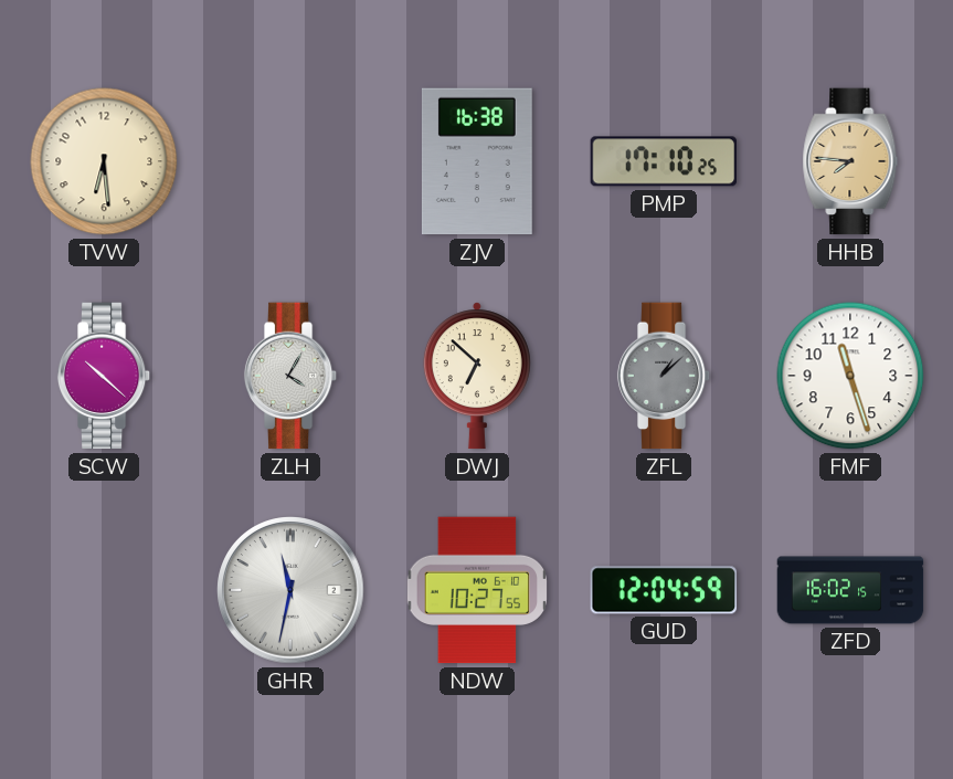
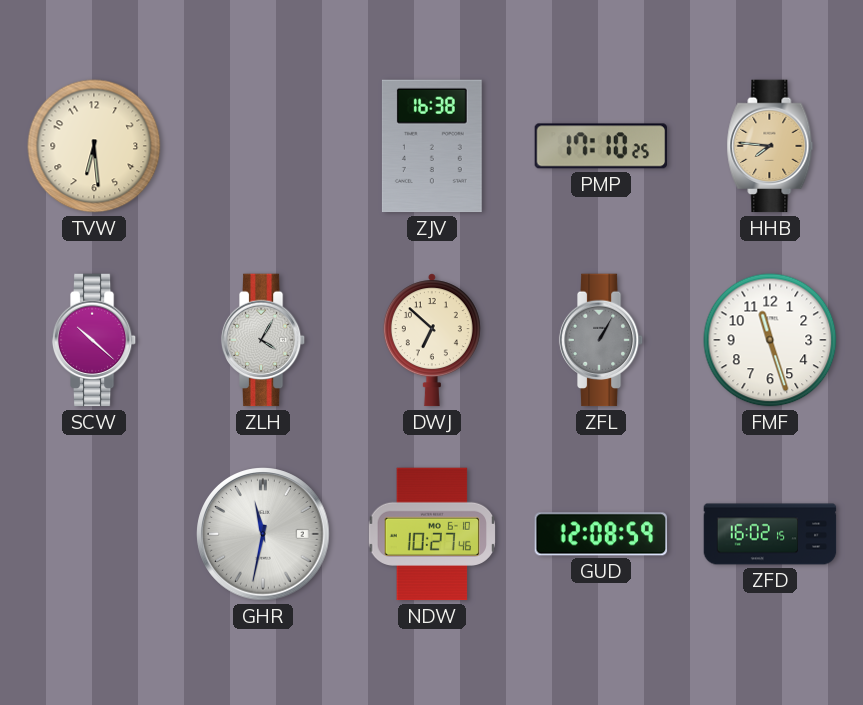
ZFL: 1:08 -> 1:05
NDW: 10:27:55 -> 10:27:46
GUD: 12:04 -> 12:08
